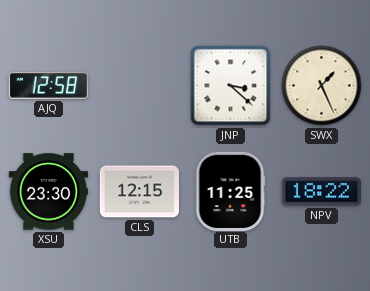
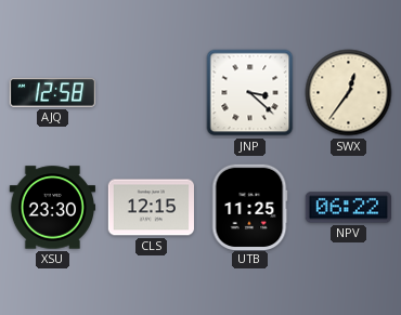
SWX: 1:26 -> 12:36
NPV: 18:22 -> 06:22
